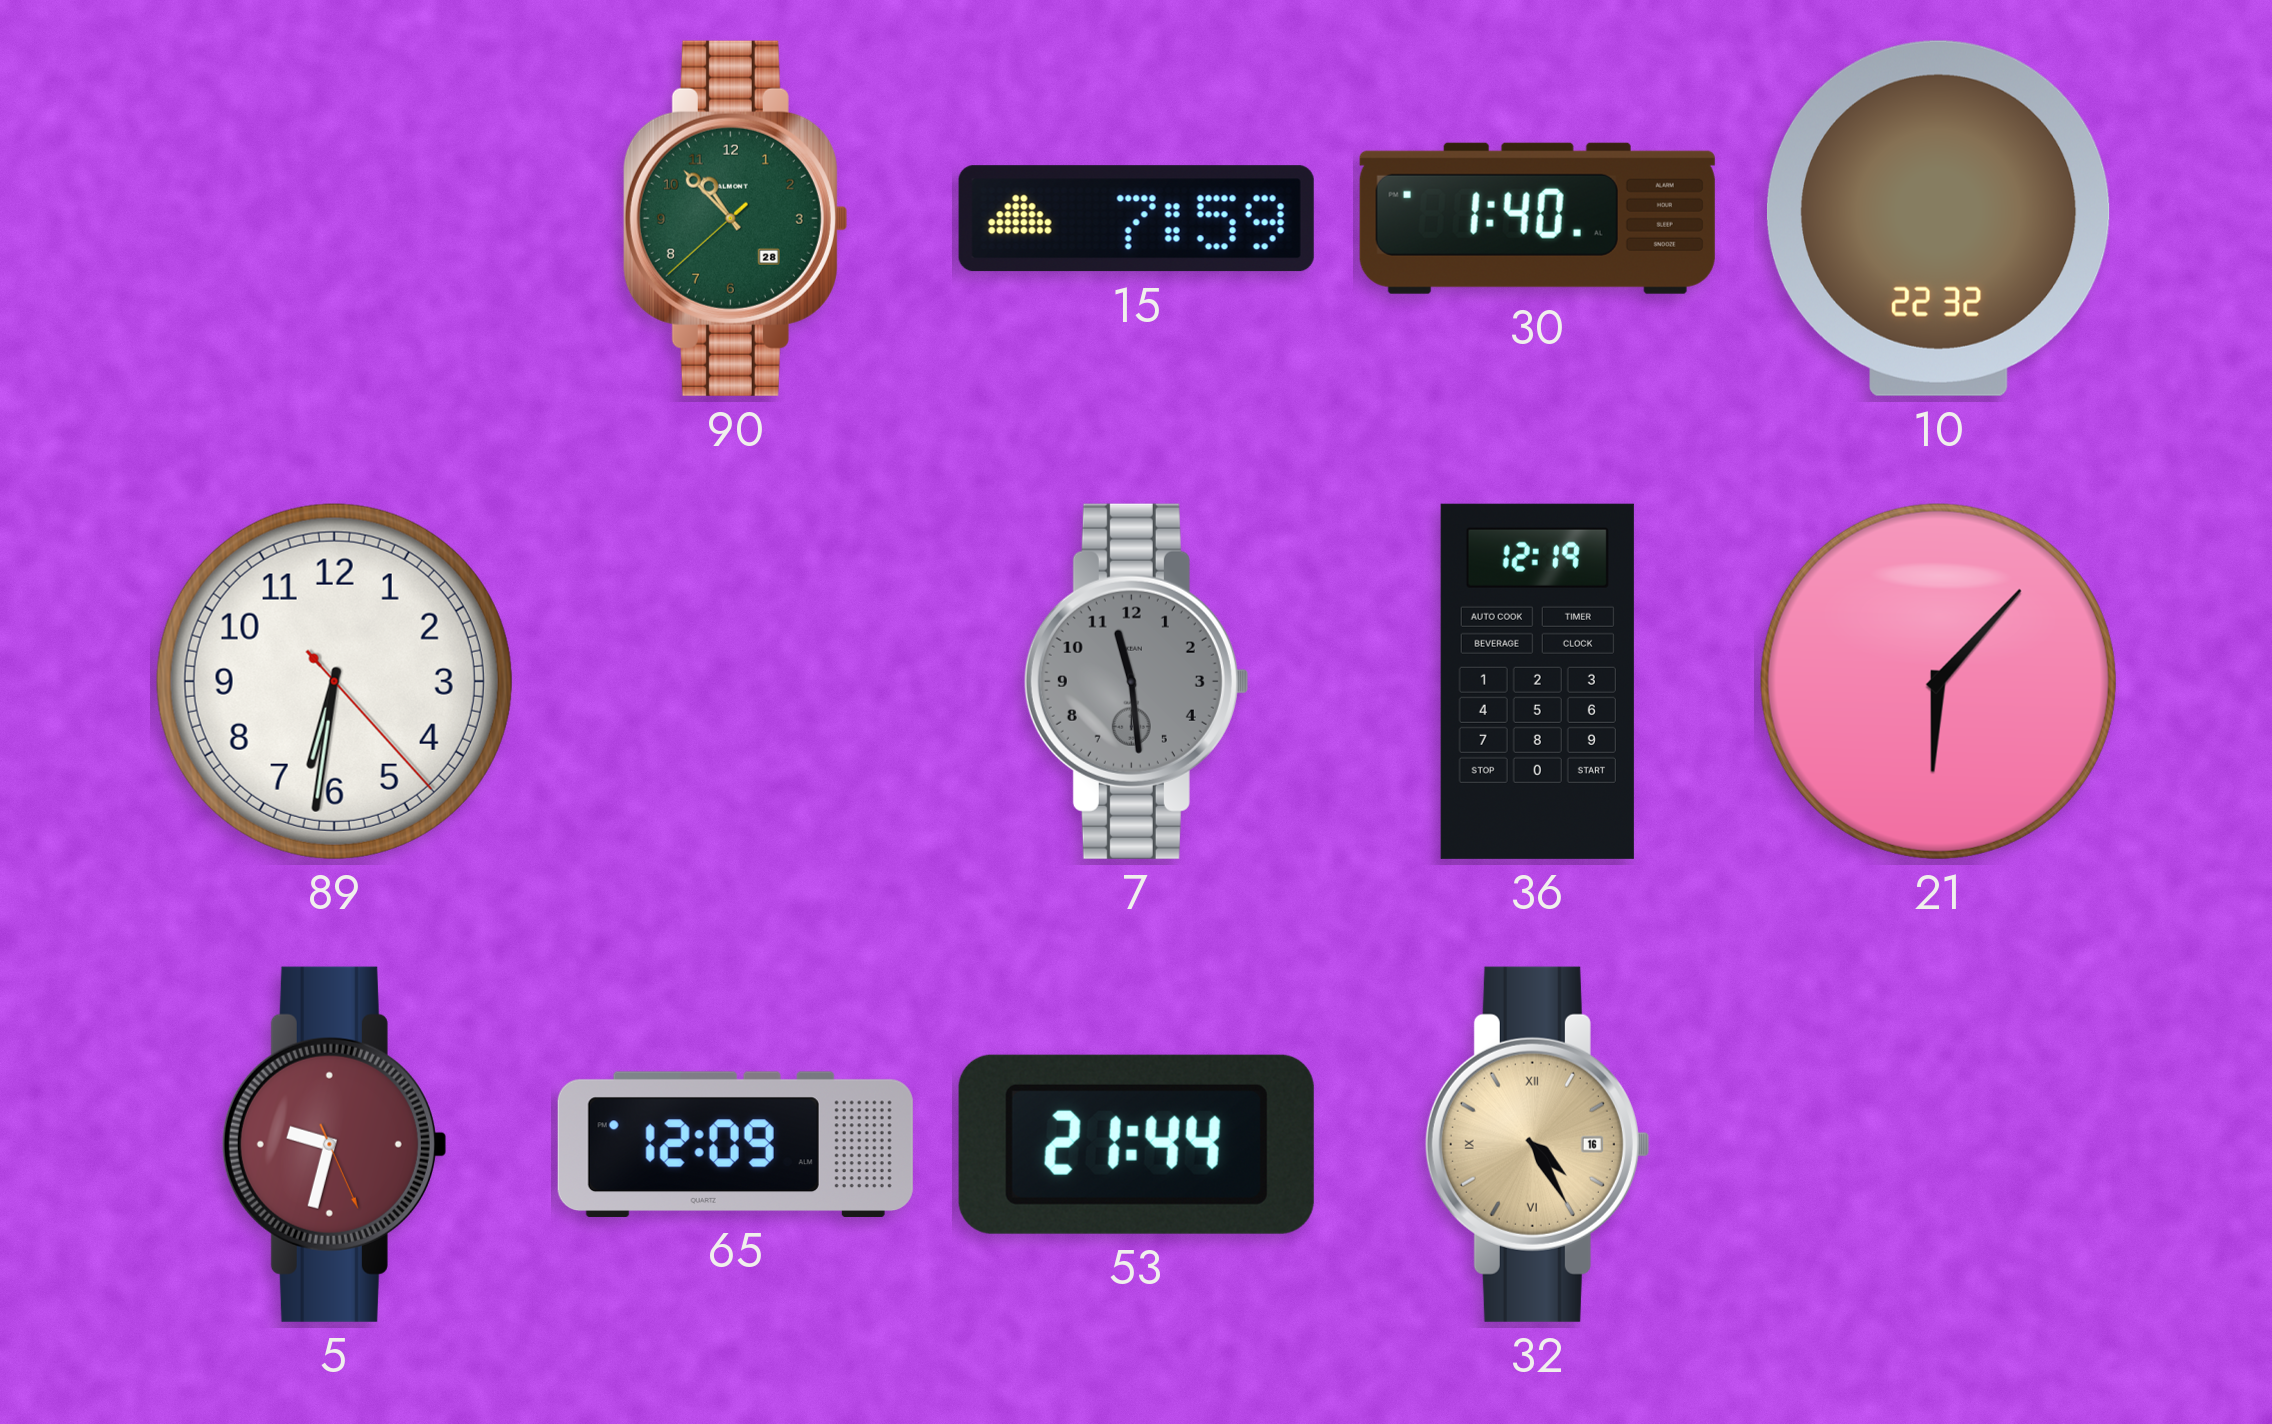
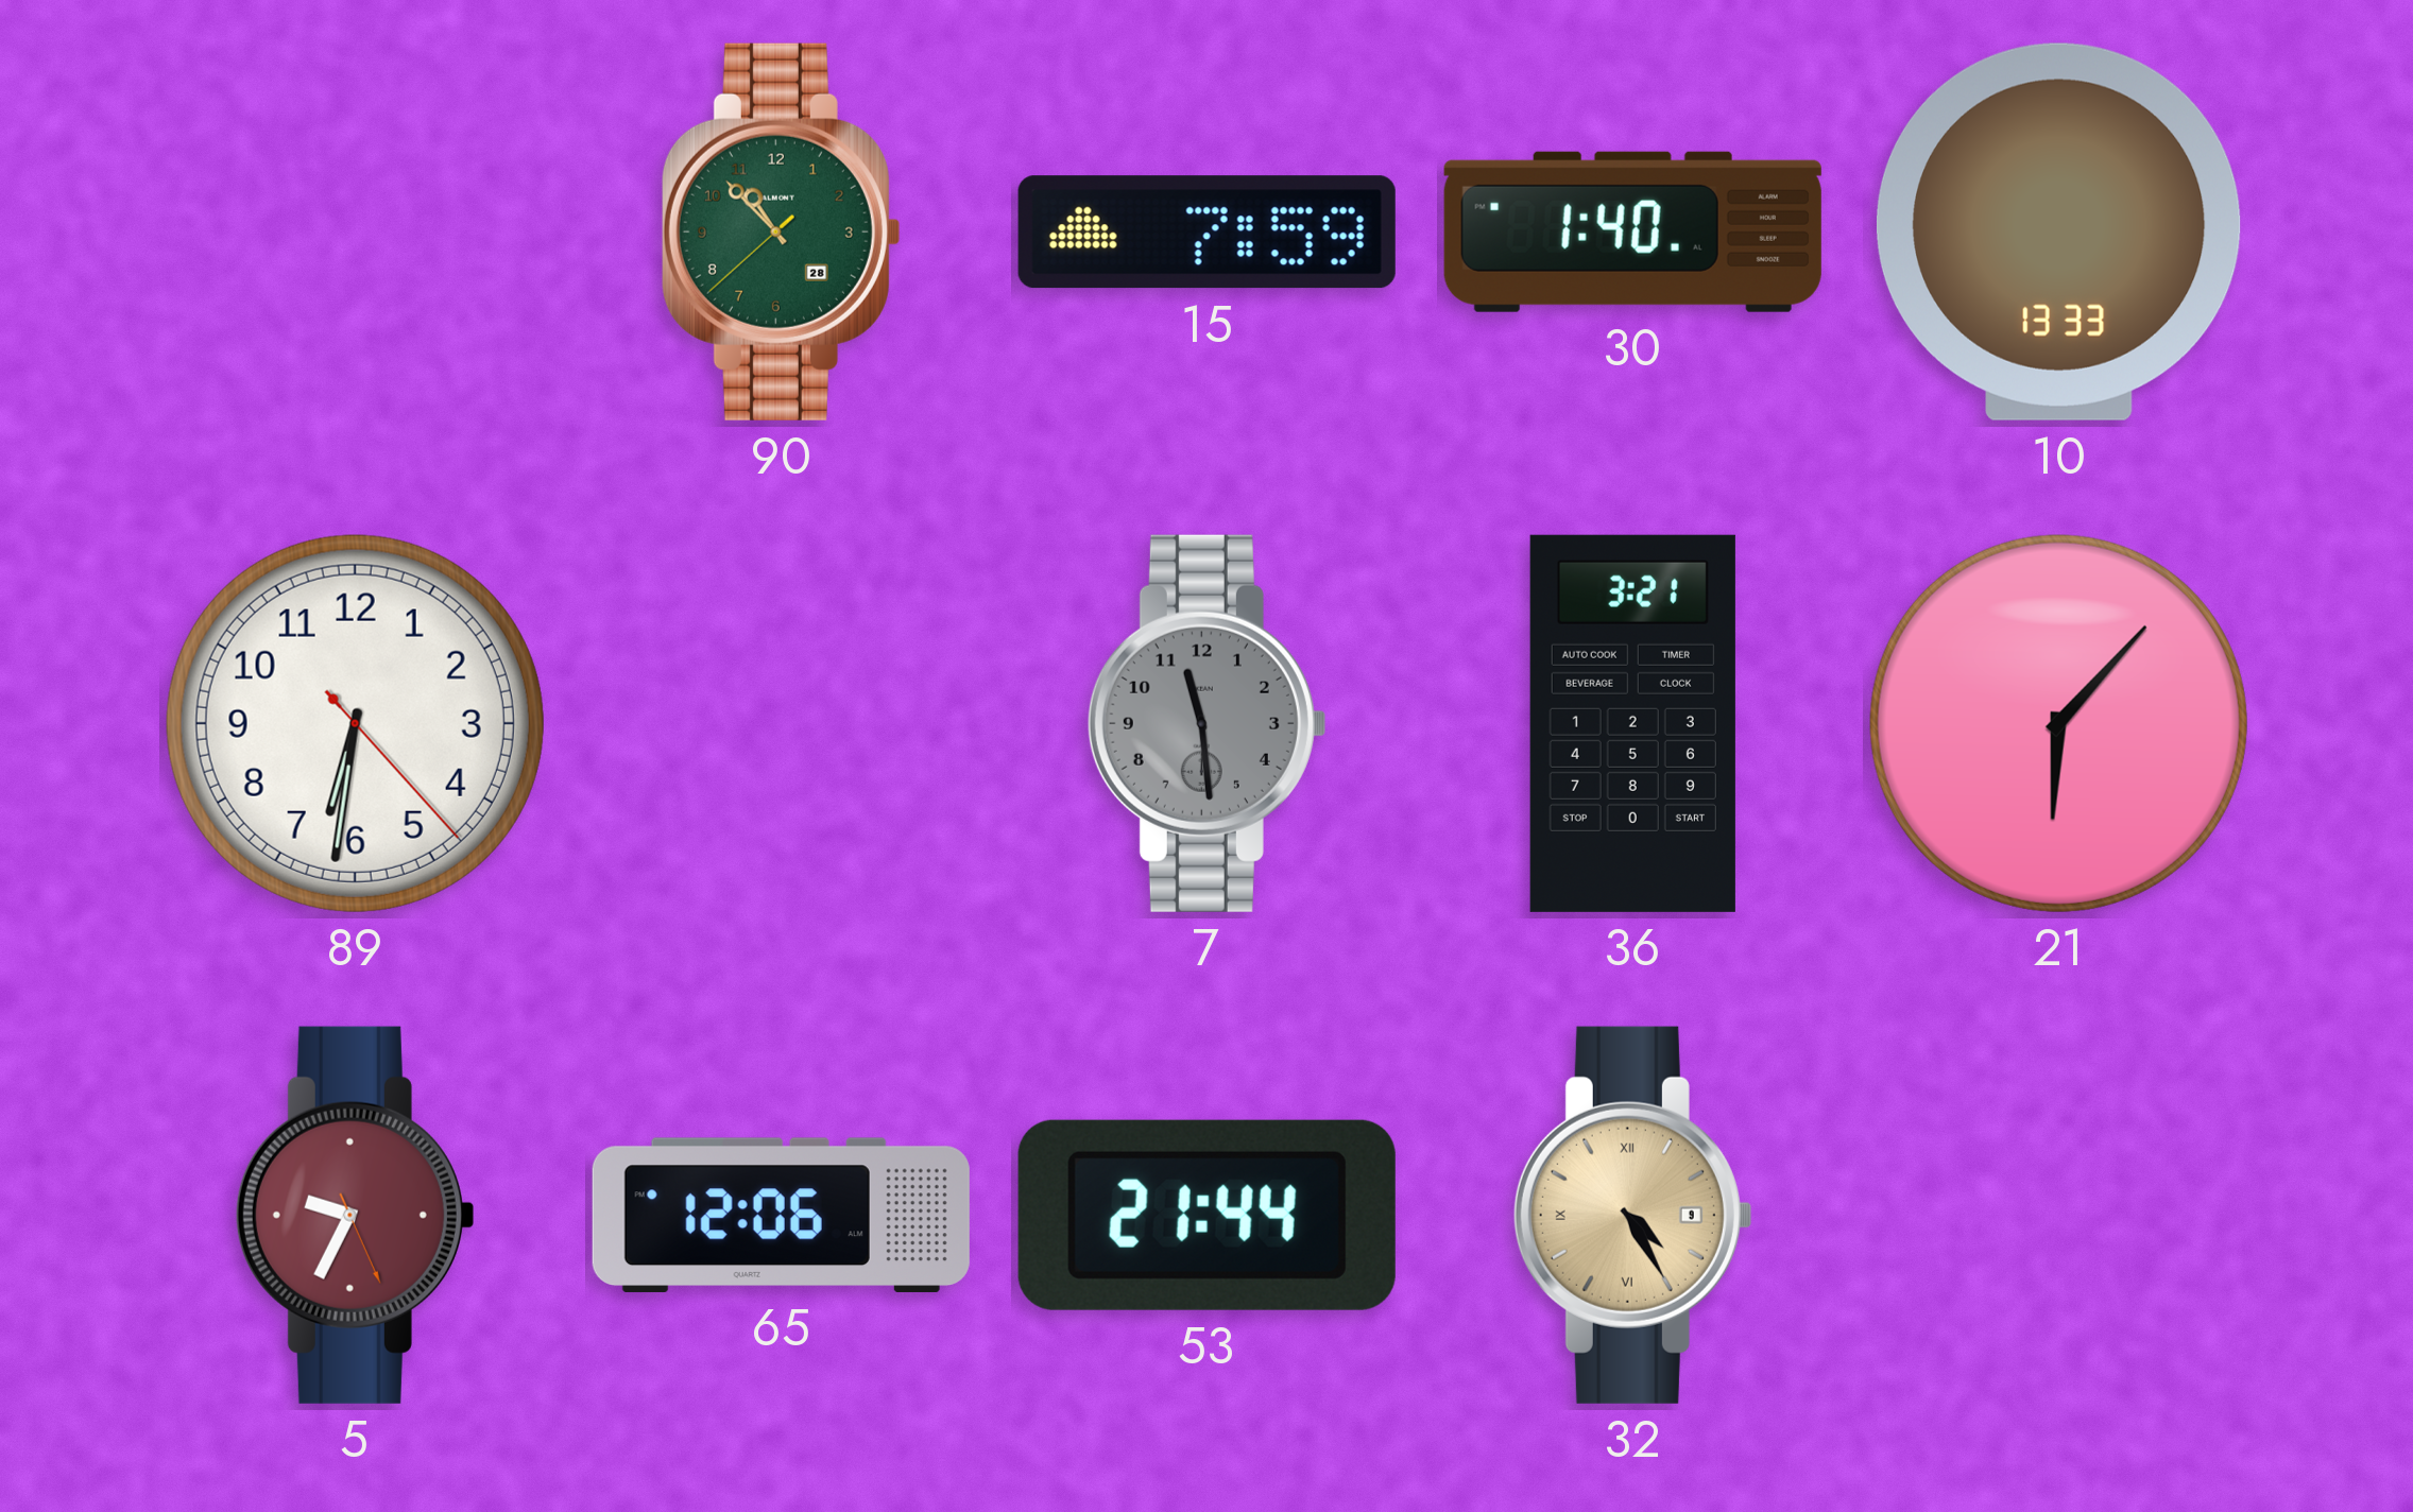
10: 22:32 -> 13:33
36: 12:19 -> 3:21
5: 9:32 -> 9:34
65: 12:09 -> 12:06
32 date: 16 -> 9
